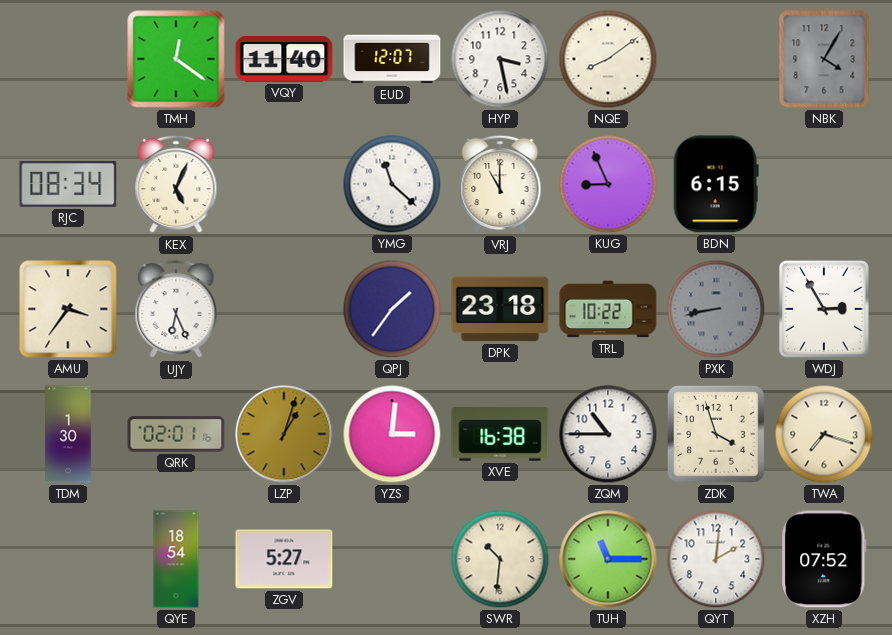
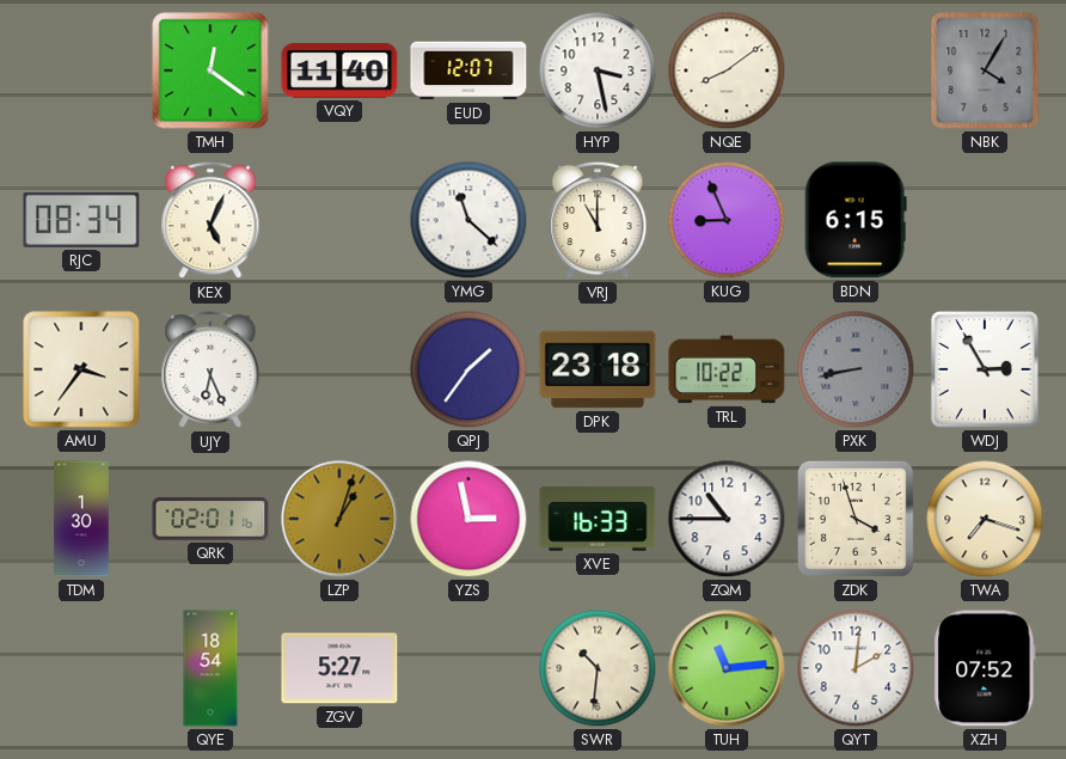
YZS: 3:01 -> 2:58
XVE: 16:38 -> 16:33
TUH: 11:15 -> 11:14
